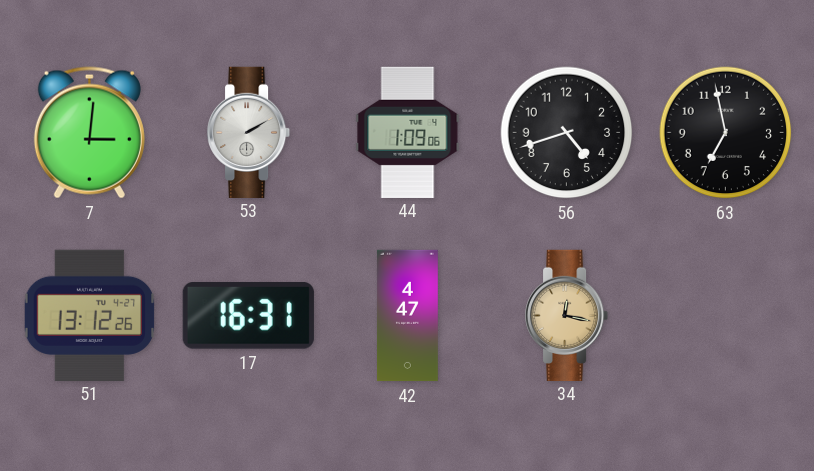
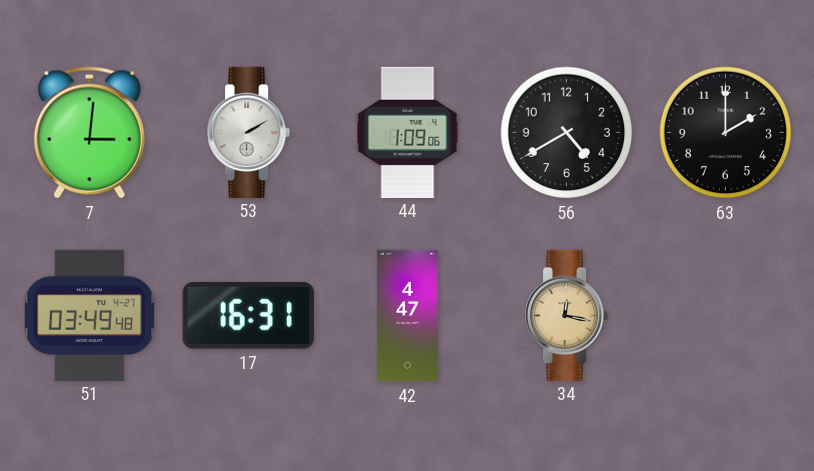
56: 4:42 -> 4:40
63: 6:58 -> 2:00
51: 13:12 -> 03:49
